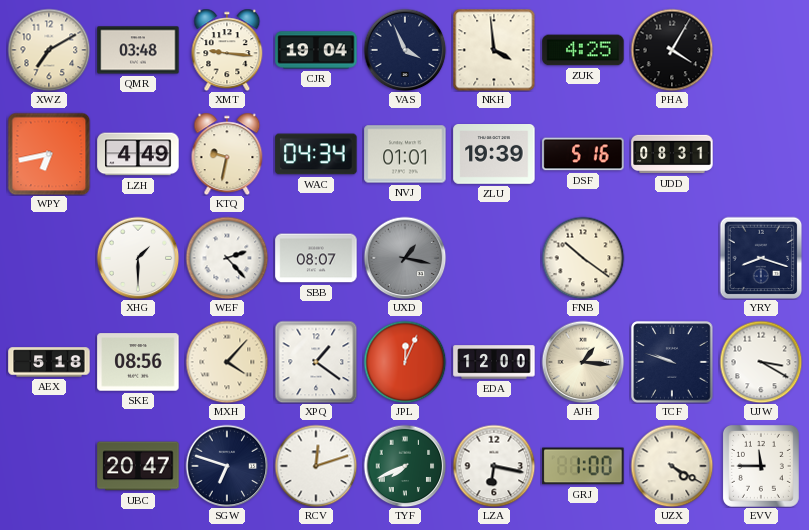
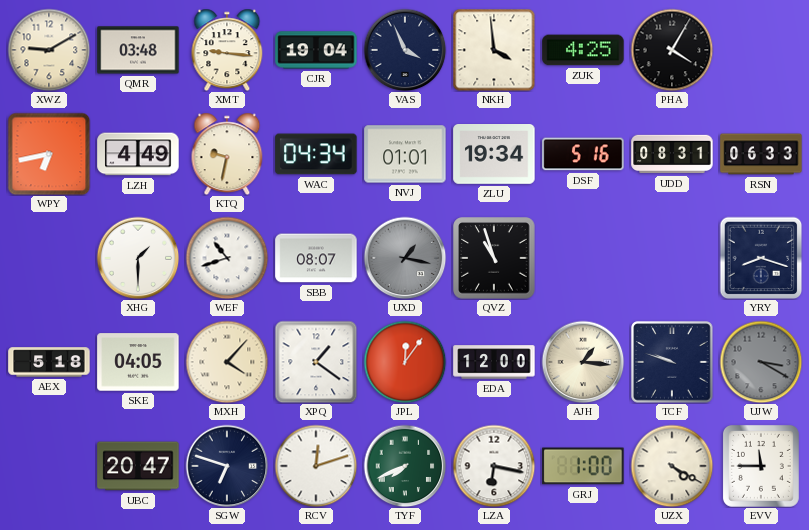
XWZ: 7:10 -> 9:10
ZLU: 19:39 -> 19:34
RSN: none -> 06:33
WEF: 2:23 -> 10:42
QVZ: none -> 10:57
FNB: 10:21 -> none
SKE: 08:56 -> 04:05
JPL: 12:04 -> 12:06
UJW dial: white -> grey
